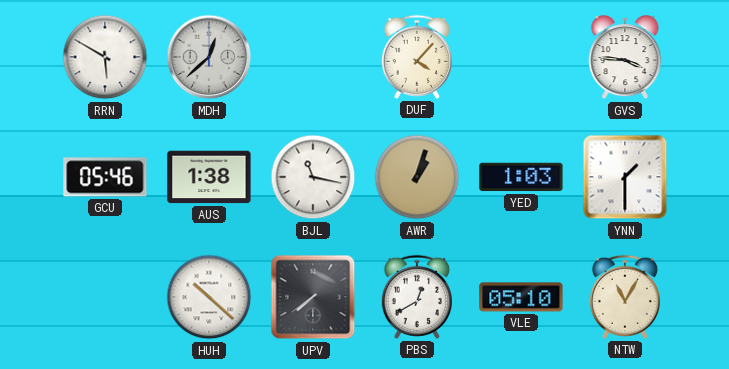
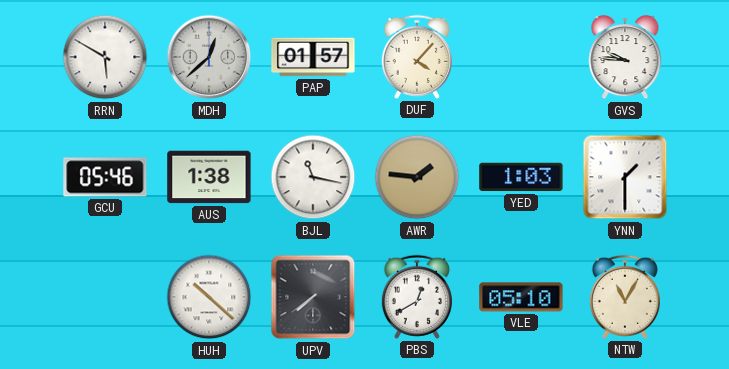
PAP: none -> 01:57
GVS: 3:46 -> 9:46
AWR: 1:03 -> 1:46
